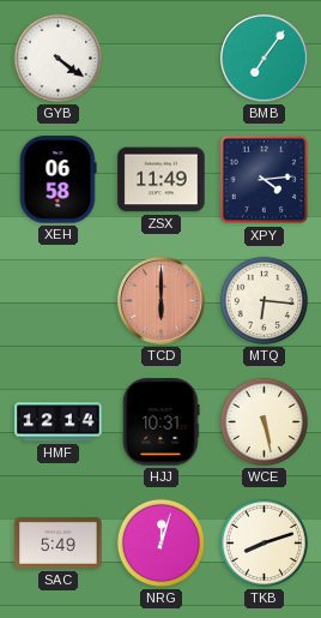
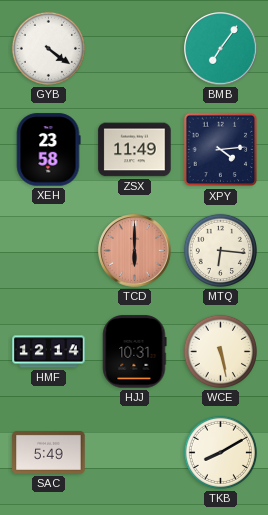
XEH: 06:58 -> 23:58
NRG: 12:03 -> none
TKB: 8:12 -> 8:10
